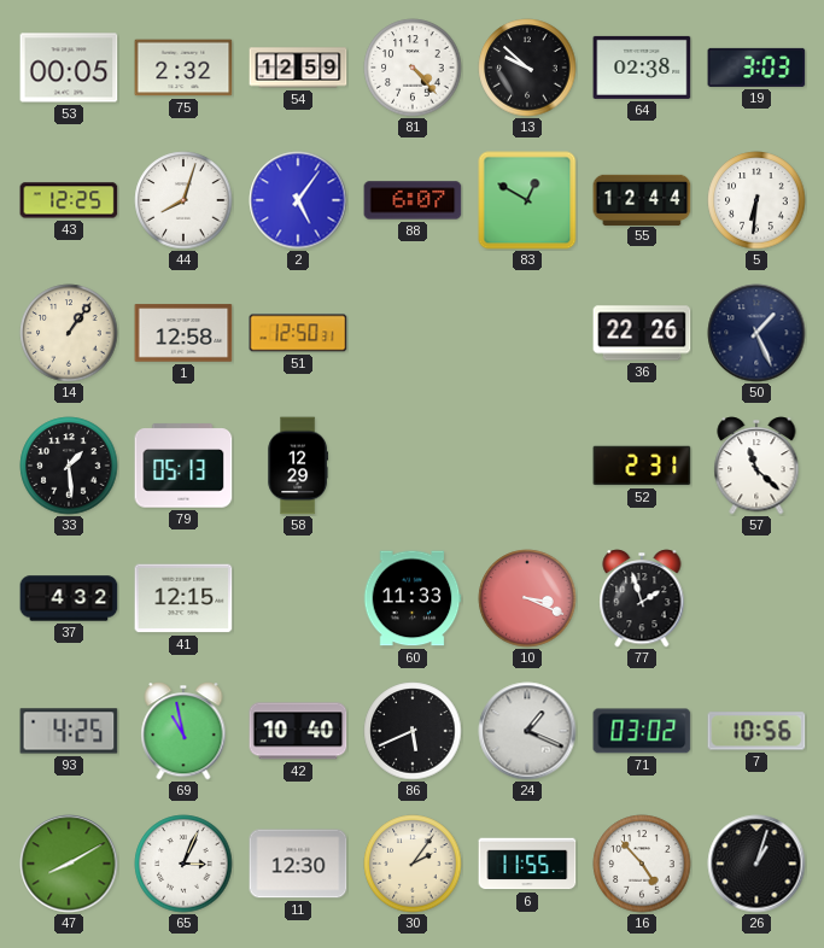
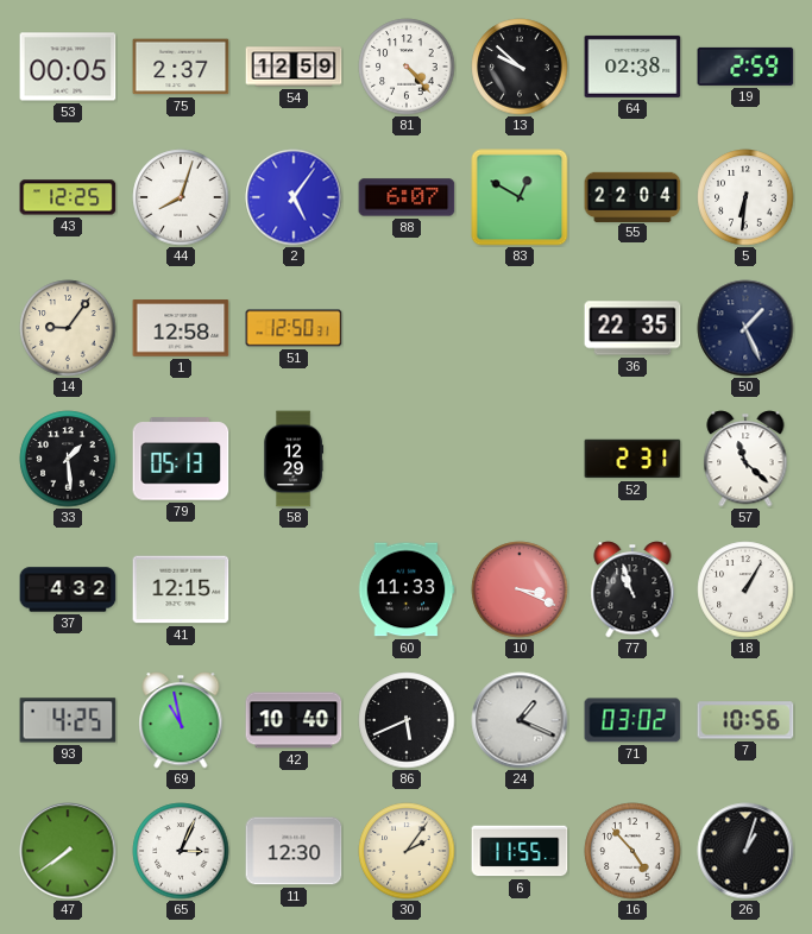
75: 2:32 -> 2:37
19: 3:03 -> 2:59
55: 12:44 -> 22:04
14: 1:06 -> 9:06
36: 22:26 -> 22:35
77: 1:57 -> 10:57
18: none -> 1:05
47: 8:10 -> 7:39
